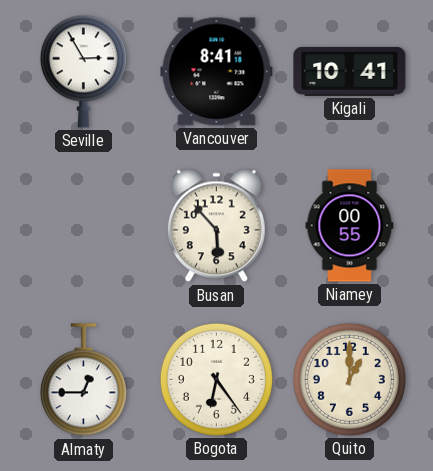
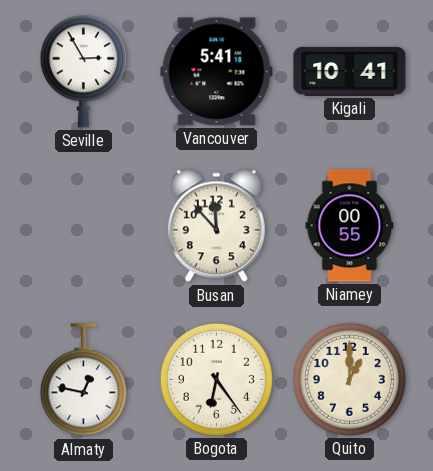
Vancouver: 8:41 -> 5:41
Busan: 5:53 -> 11:53
Almaty: 12:45 -> 12:47
